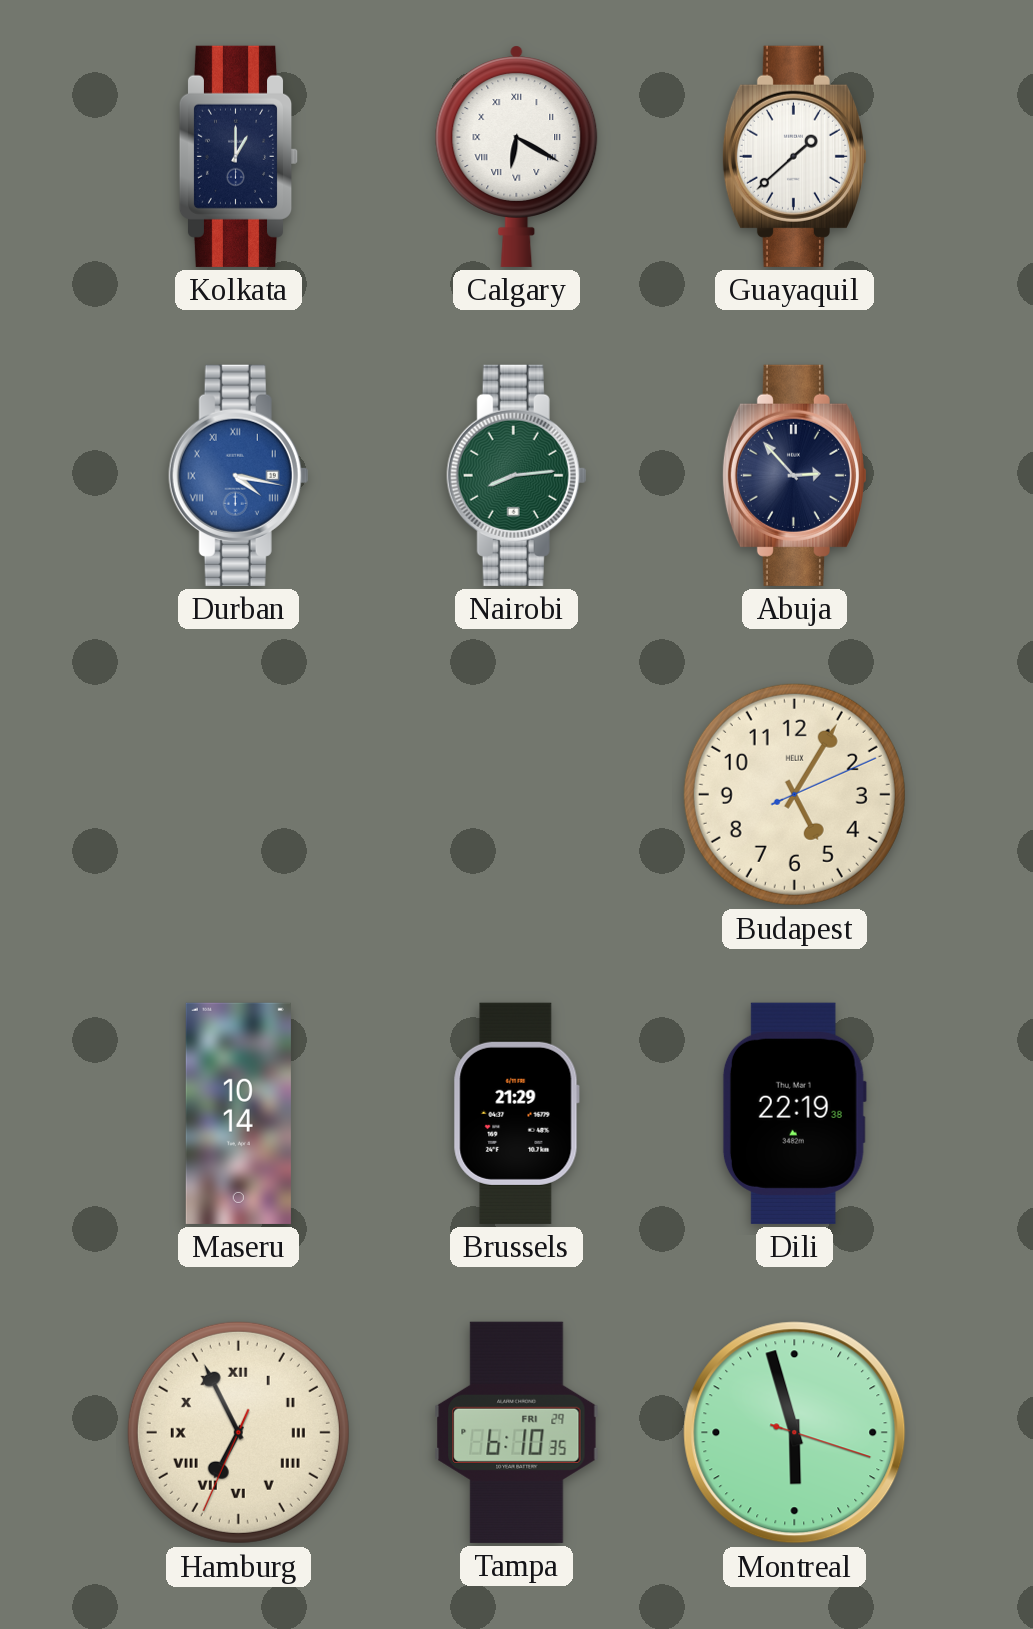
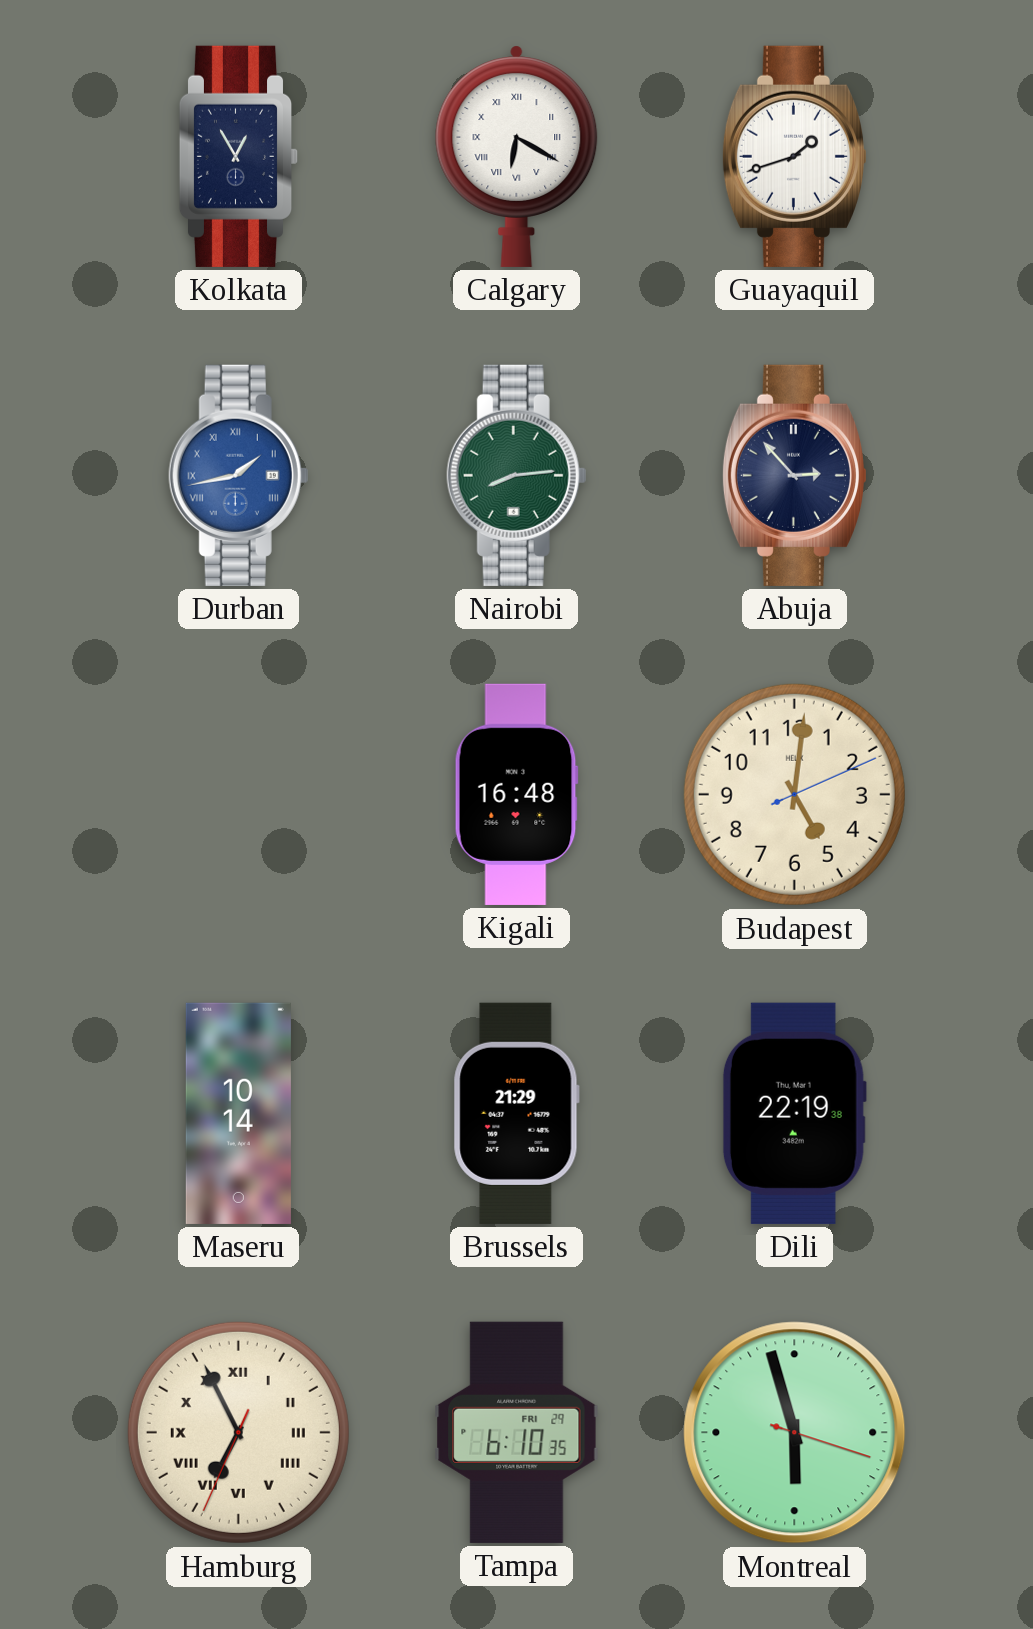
Kolkata: 1:00 -> 12:55
Guayaquil: 1:38 -> 1:42
Durban: 4:17 -> 1:43
Kigali: none -> 16:48
Budapest: 5:05 -> 5:01
